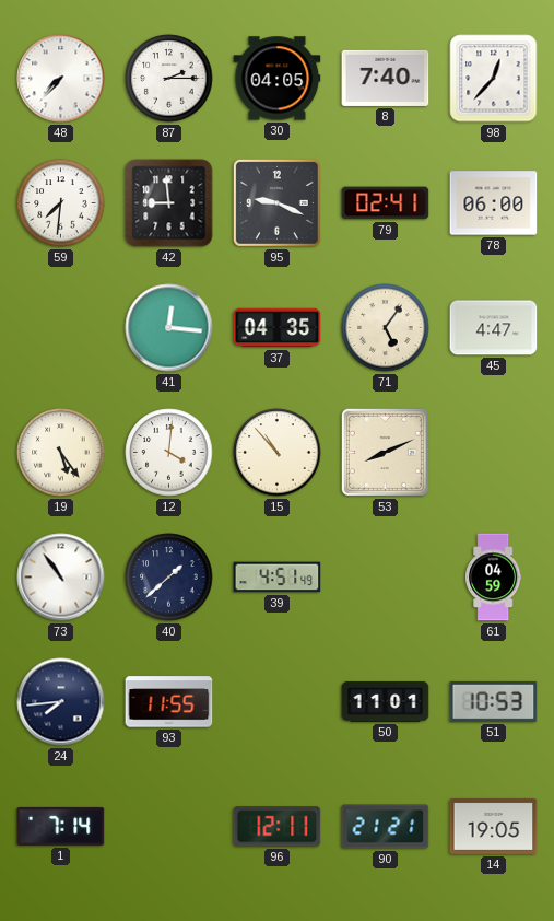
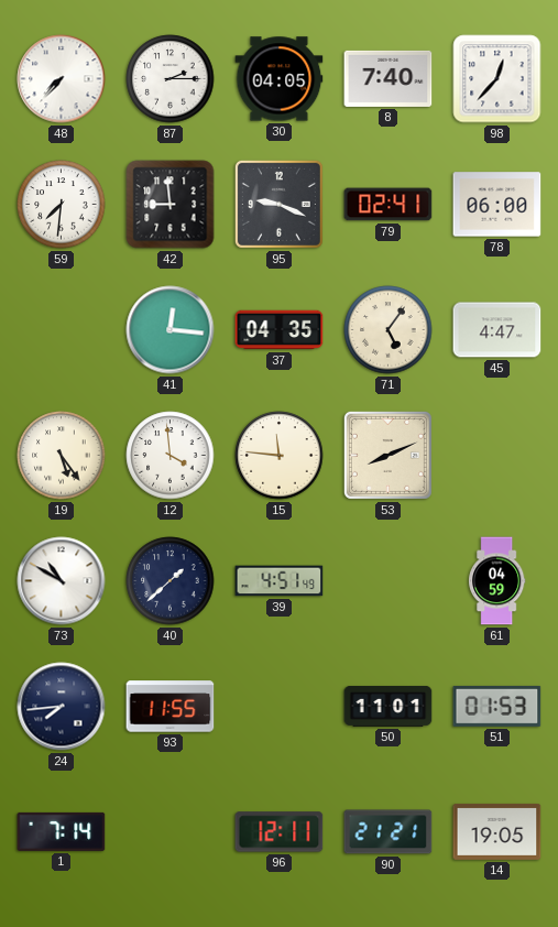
12: 4:01 -> 3:59
15: 10:53 -> 11:46
73: 10:54 -> 10:50
51: 10:53 -> 01:53
